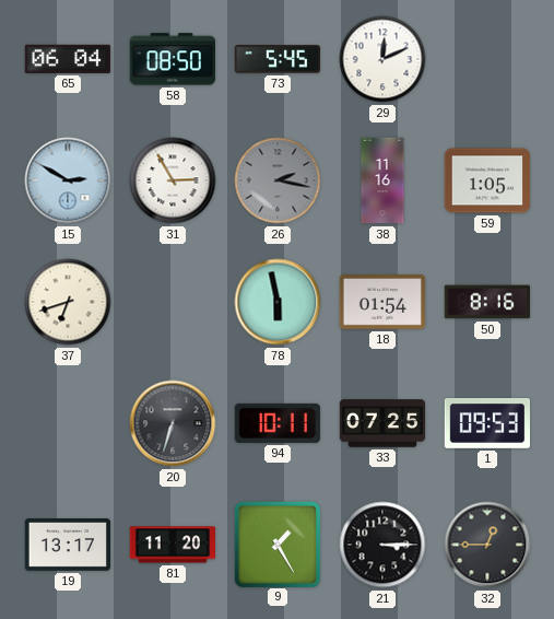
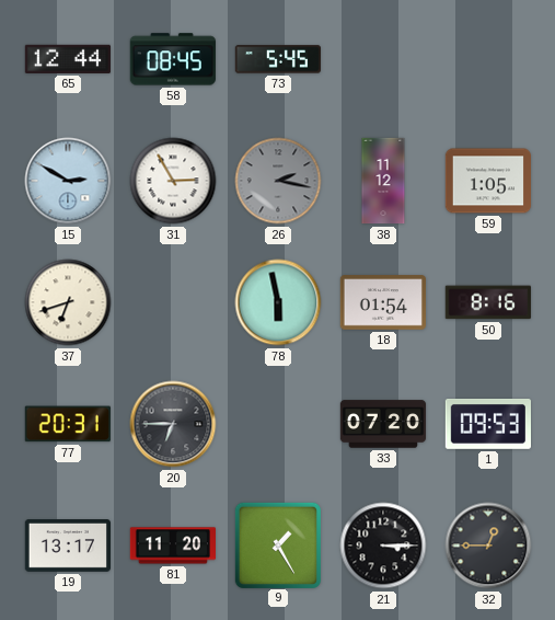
65: 06:04 -> 12:44
58: 08:50 -> 08:45
29: 12:11 -> none
38: 11:16 -> 11:12
77: none -> 20:31
20: 6:33 -> 6:45
94: 10:11 -> none
33: 07:25 -> 07:20
